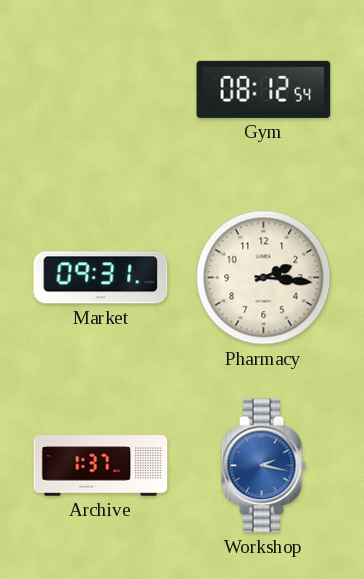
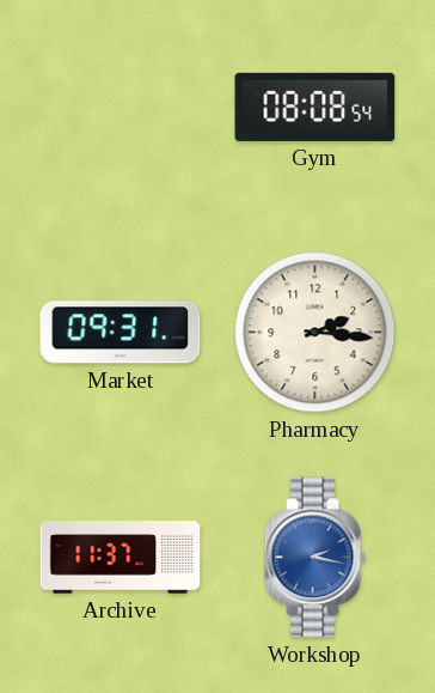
Gym: 08:12 -> 08:08
Archive: 1:37 -> 11:37
